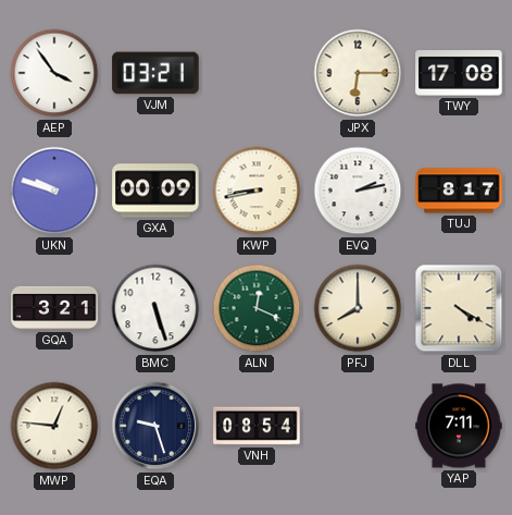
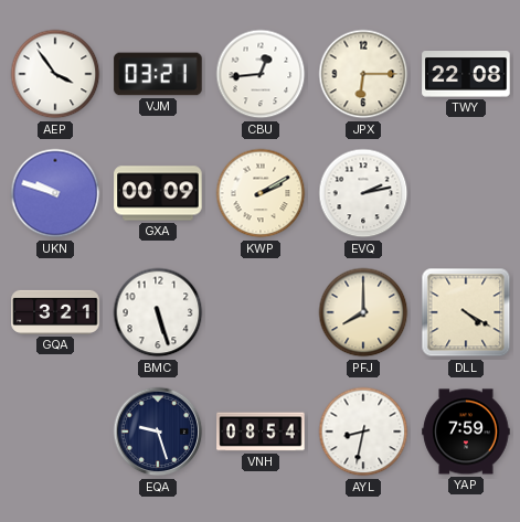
CBU: none -> 12:44
TWY: 17:08 -> 22:08
KWP: 8:43 -> 2:10
TUJ: 8:17 -> none
ALN: 12:19 -> none
MWP: 12:46 -> none
AYL: none -> 8:32
YAP: 7:11 -> 7:59
